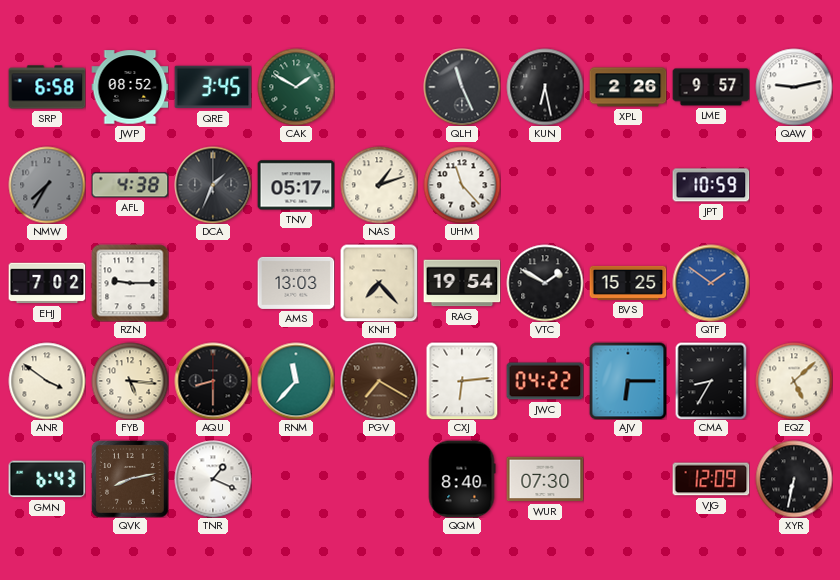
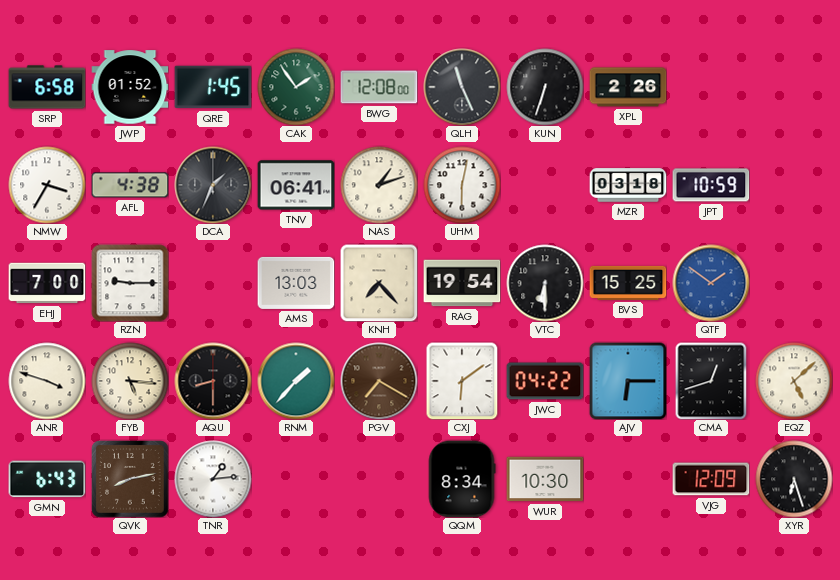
JWP: 08:52 -> 01:52
QRE: 3:45 -> 1:45
CAK: 1:50 -> 1:54
BWG: none -> 12:08
KUN: 6:28 -> 6:33
LME: 9:57 -> none
QAW: 9:13 -> none
NMW: 7:35 -> 3:35
NMW dial: grey -> white
TNV: 05:17 -> 06:41
UHM: 11:23 -> 6:02
MZR: none -> 03:18
EHJ: 7:02 -> 7:00
VTC: 1:50 -> 6:30
ANR: 3:51 -> 3:48
RNM: 11:37 -> 1:37
CXJ: 6:14 -> 6:09
CMA: 8:35 -> 12:42
TNR: 1:19 -> 1:14
QQM: 8:40 -> 8:34
WUR: 07:30 -> 10:30
XYR: 6:32 -> 6:27
